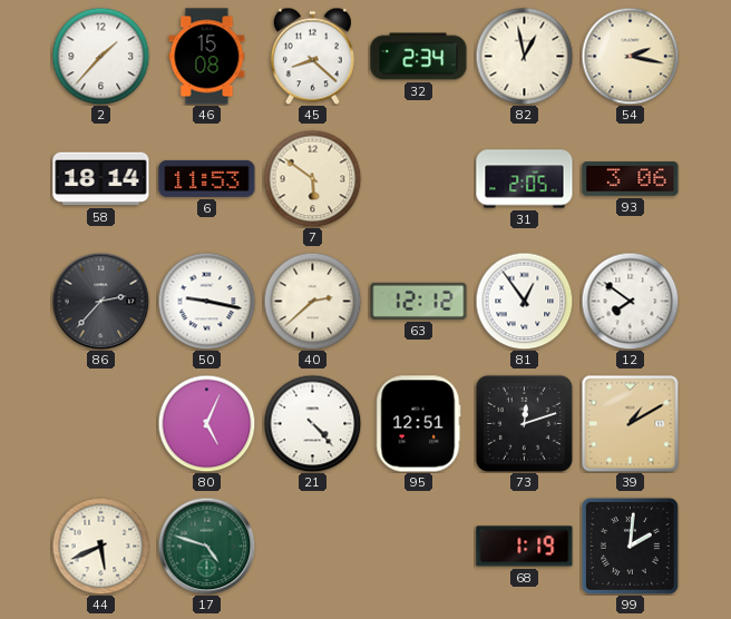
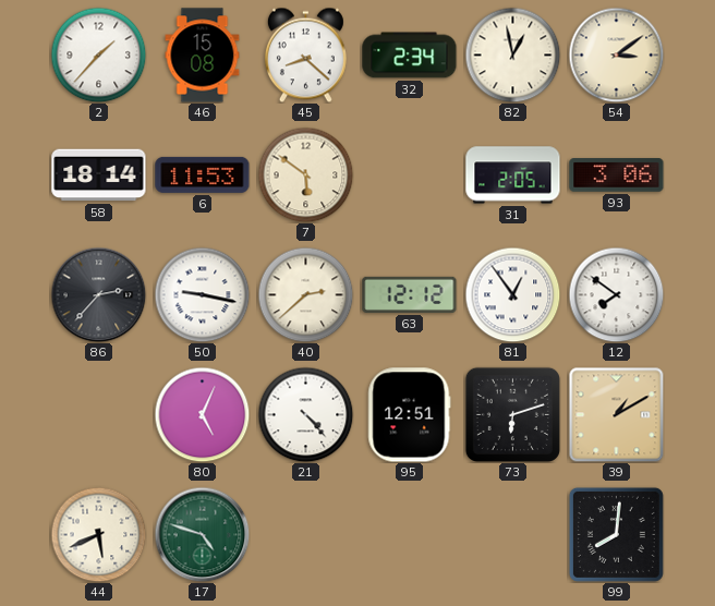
54: 2:17 -> 3:09
73: 12:12 -> 6:12
68: 1:19 -> none
99: 2:01 -> 8:01
